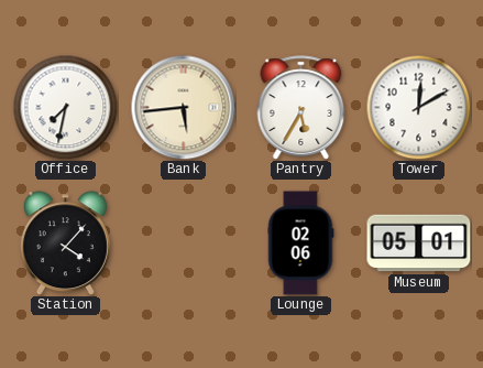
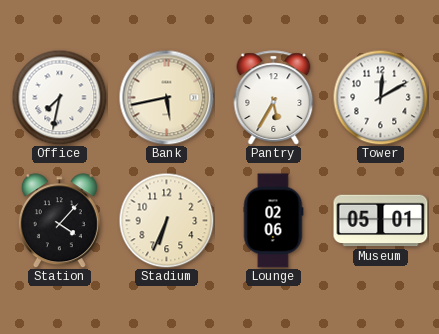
Bank: 5:44 -> 5:43
Stadium: none -> 6:34
